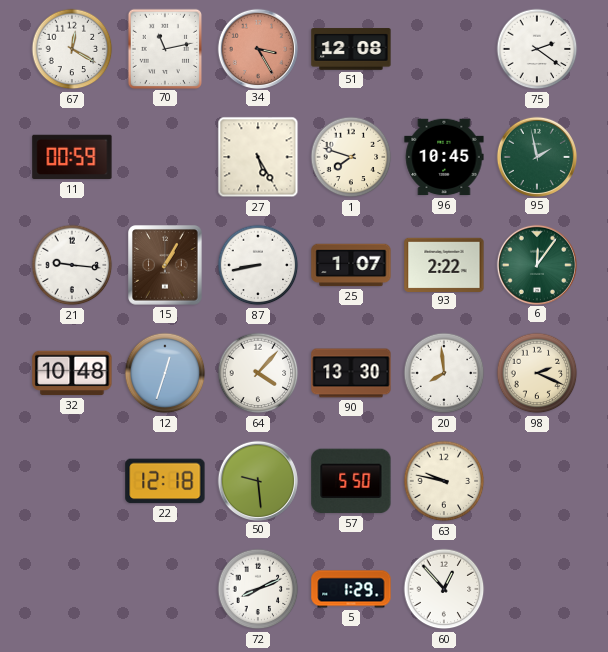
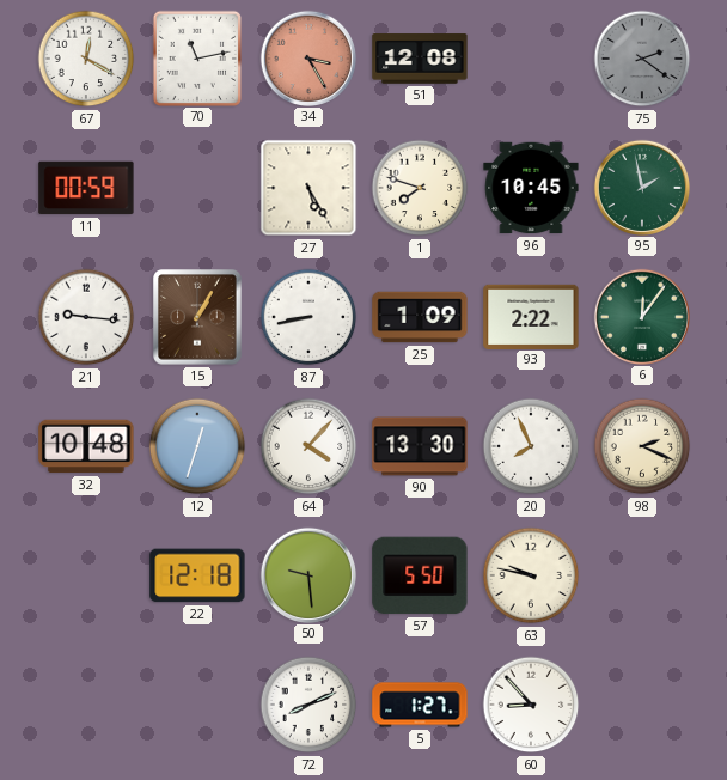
75 dial: white -> grey
25: 1:07 -> 1:09
20: 7:59 -> 7:56
5: 1:29 -> 1:27
60: 12:53 -> 8:53
